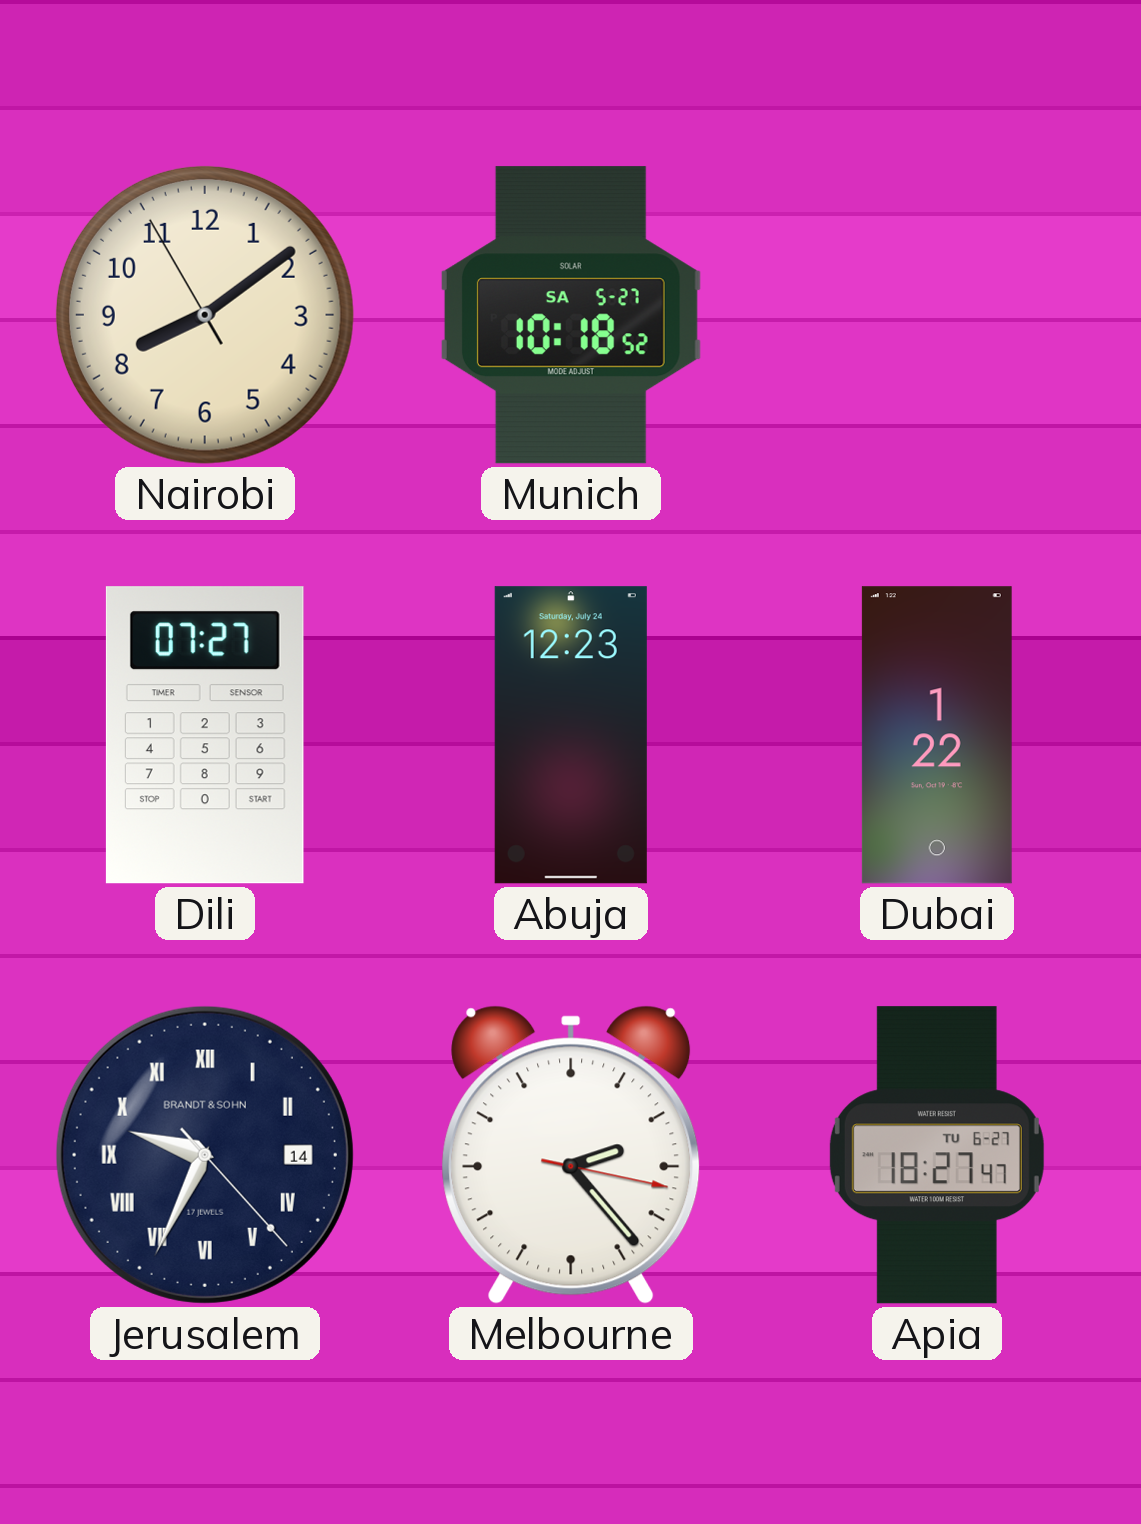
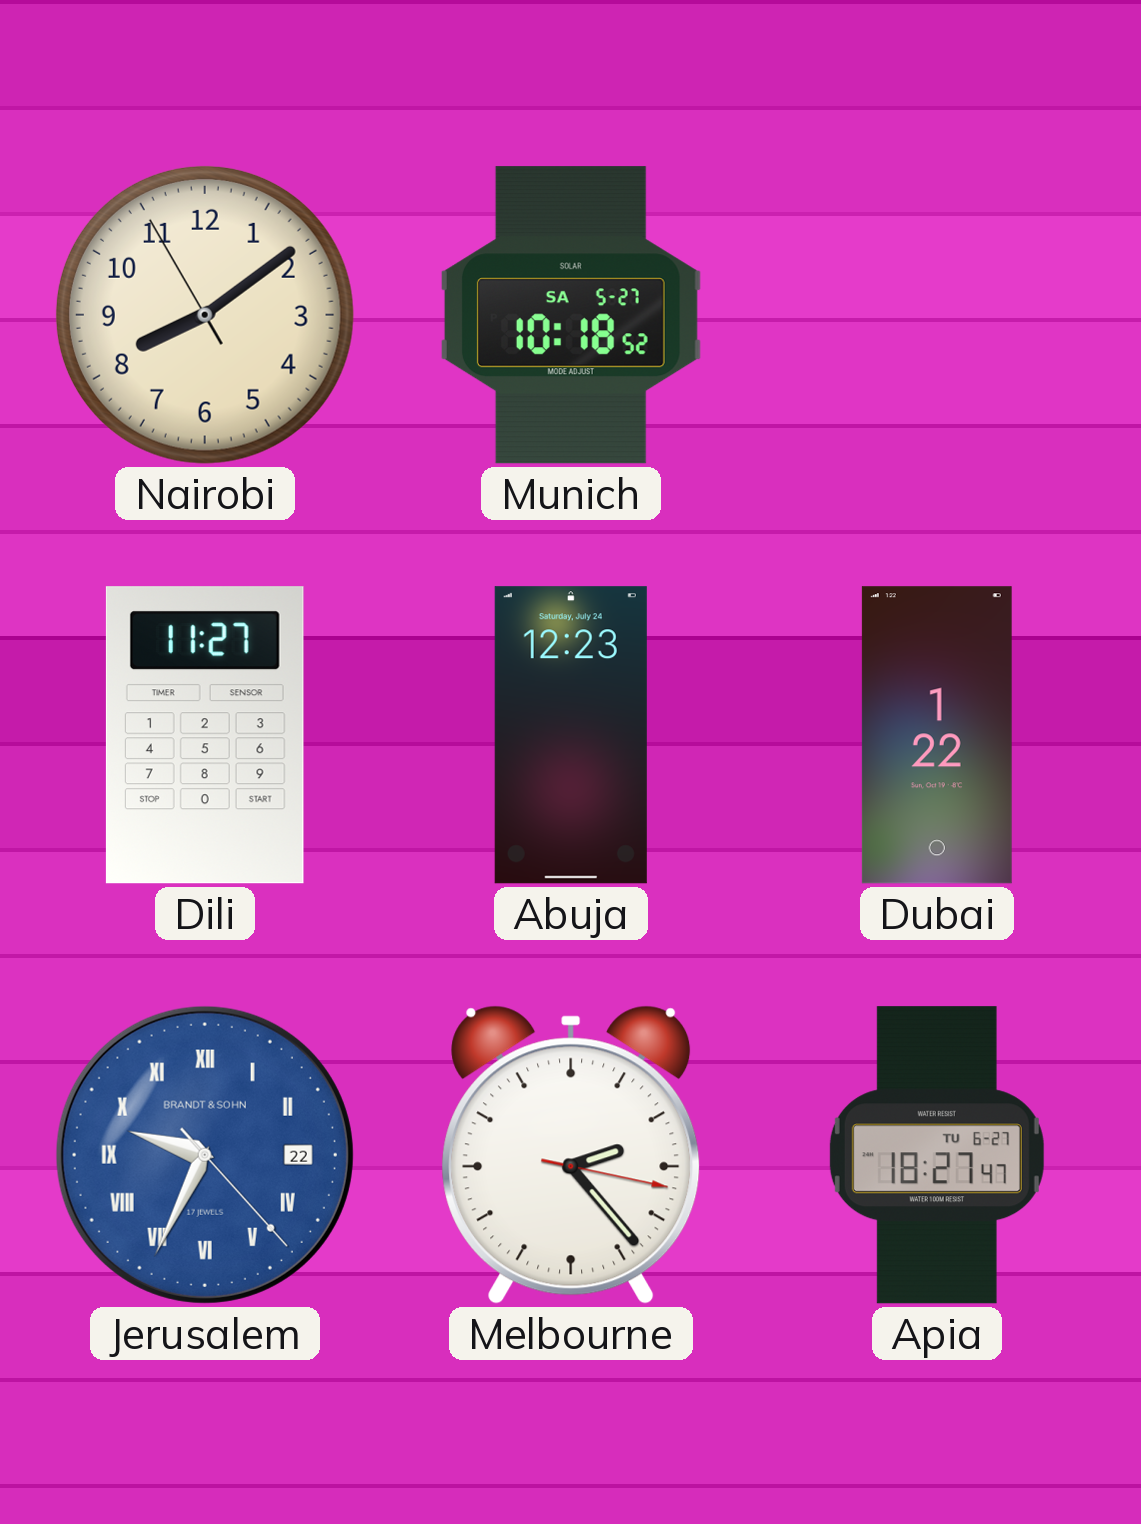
Dili: 07:27 -> 11:27
Jerusalem date: 14 -> 22
Jerusalem dial: navy -> blue
